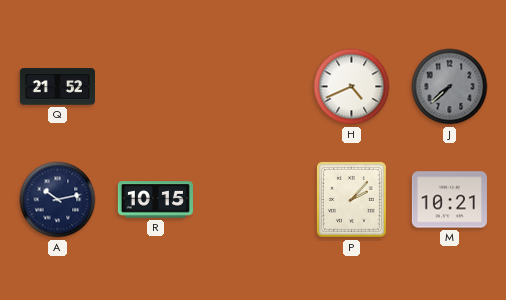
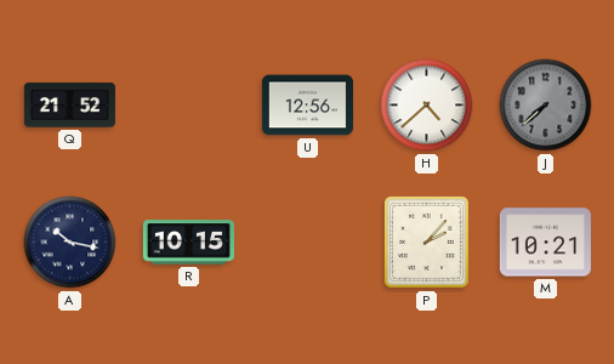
U: none -> 12:56
H: 4:41 -> 4:38
A: 10:13 -> 10:17
